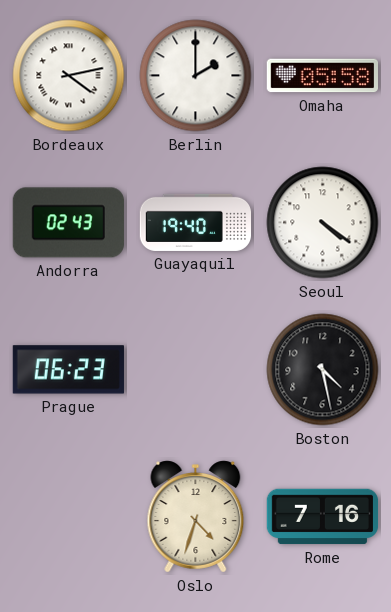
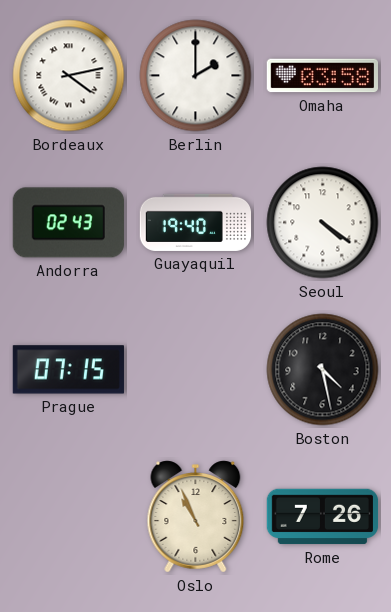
Omaha: 05:58 -> 03:58
Prague: 06:23 -> 07:15
Oslo: 4:33 -> 10:56
Rome: 7:16 -> 7:26
